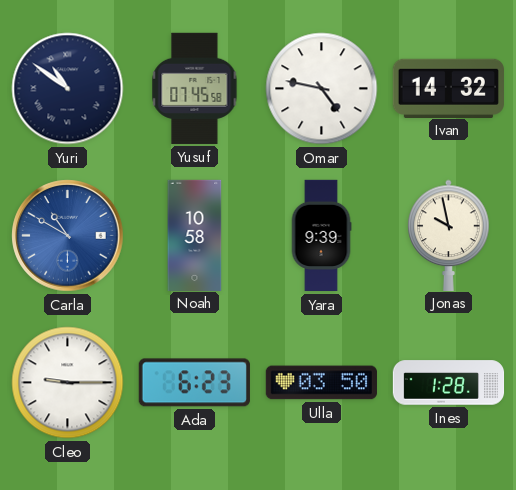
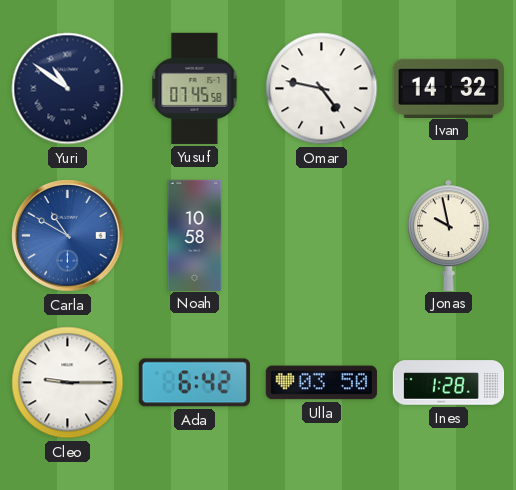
Yara: 9:39 -> none
Ada: 6:23 -> 6:42
